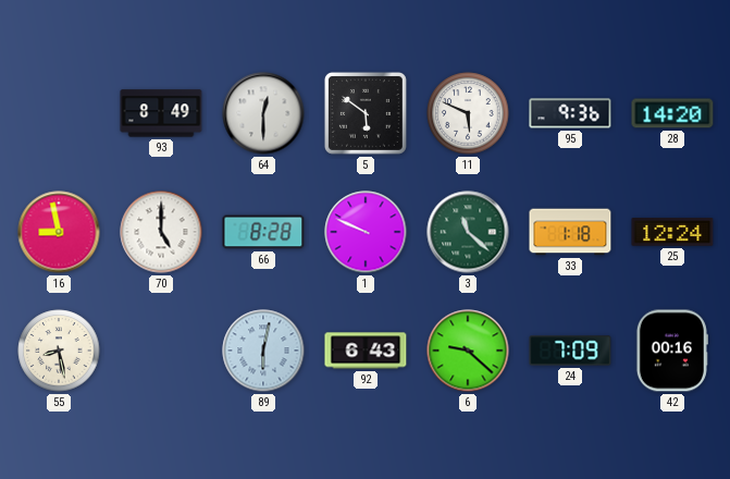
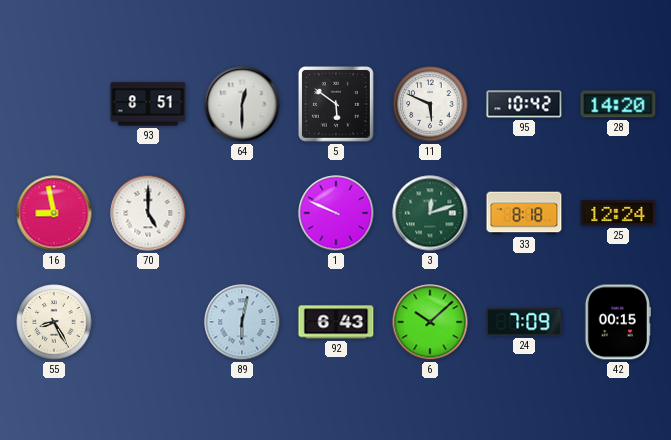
93: 8:49 -> 8:51
95: 9:36 -> 10:42
66: 8:28 -> none
3: 11:22 -> 12:12
33: 1:18 -> 8:18
55: 8:28 -> 8:25
6: 9:22 -> 10:08
42: 00:16 -> 00:15
